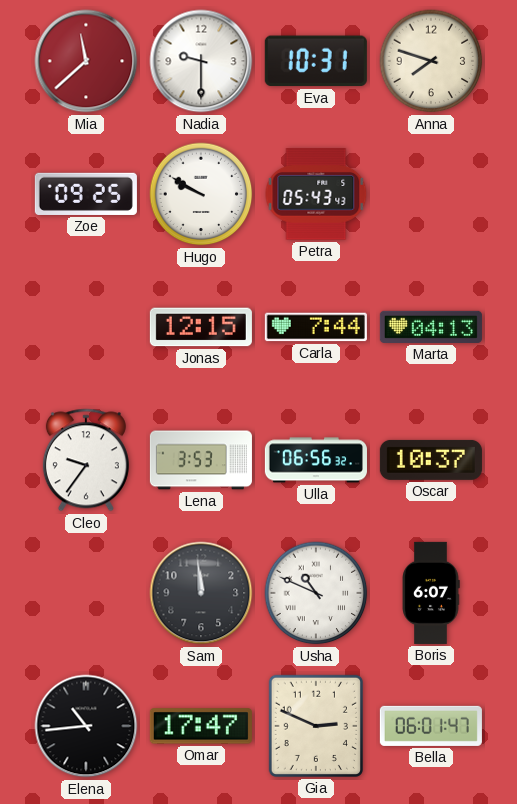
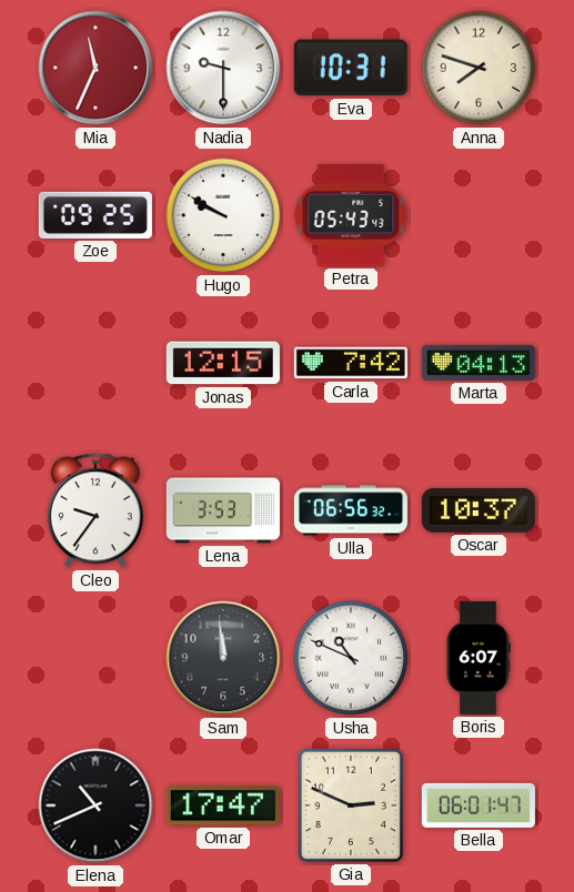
Mia: 11:38 -> 11:34
Carla: 7:44 -> 7:42
Elena: 10:44 -> 10:41
